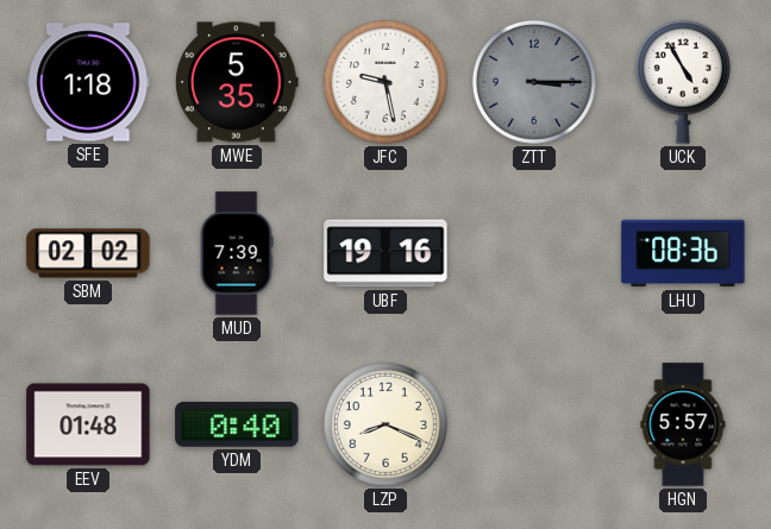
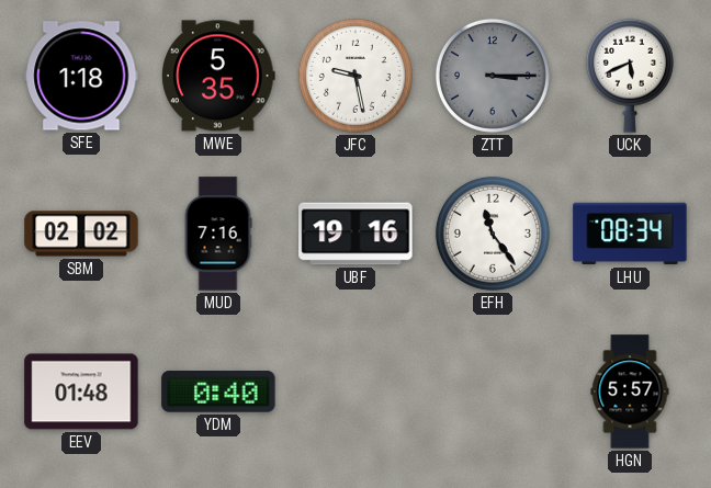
UCK: 4:55 -> 5:41
MUD: 7:39 -> 7:16
EFH: none -> 11:24
LHU: 08:36 -> 08:34
LZP: 8:19 -> none
